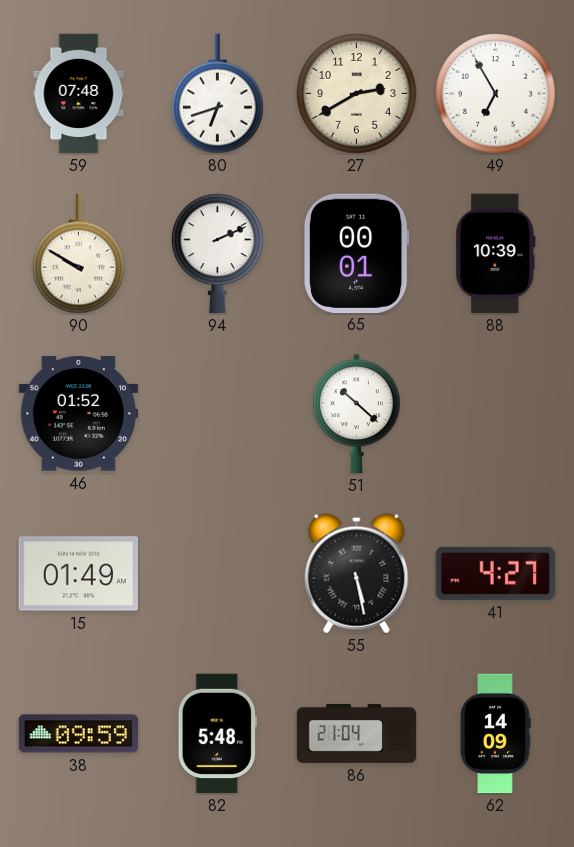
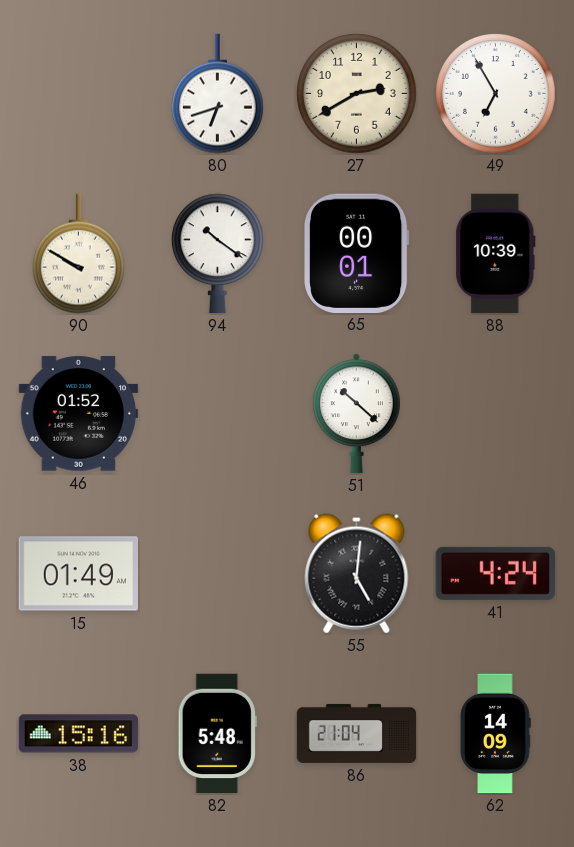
59: 07:48 -> none
94: 2:11 -> 10:21
55: 5:28 -> 5:01
41: 4:27 -> 4:24
38: 09:59 -> 15:16
